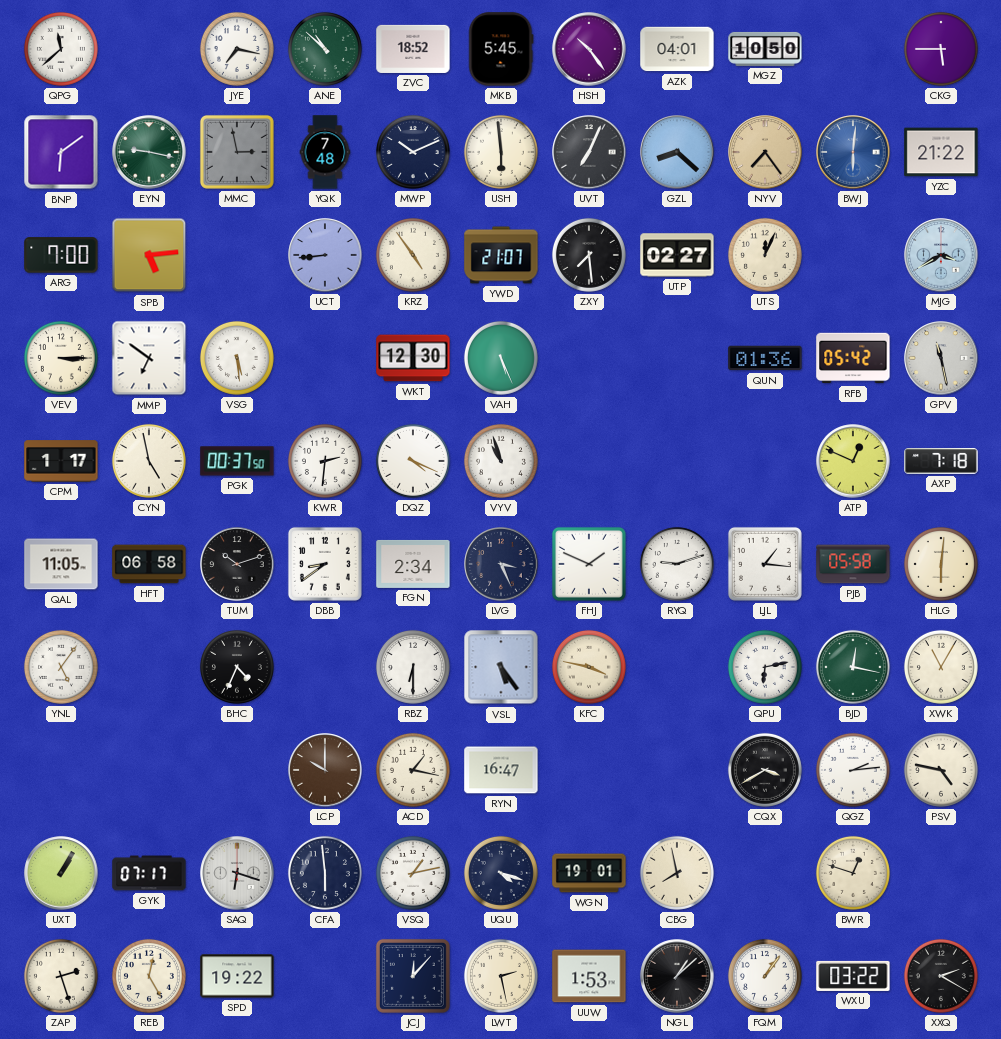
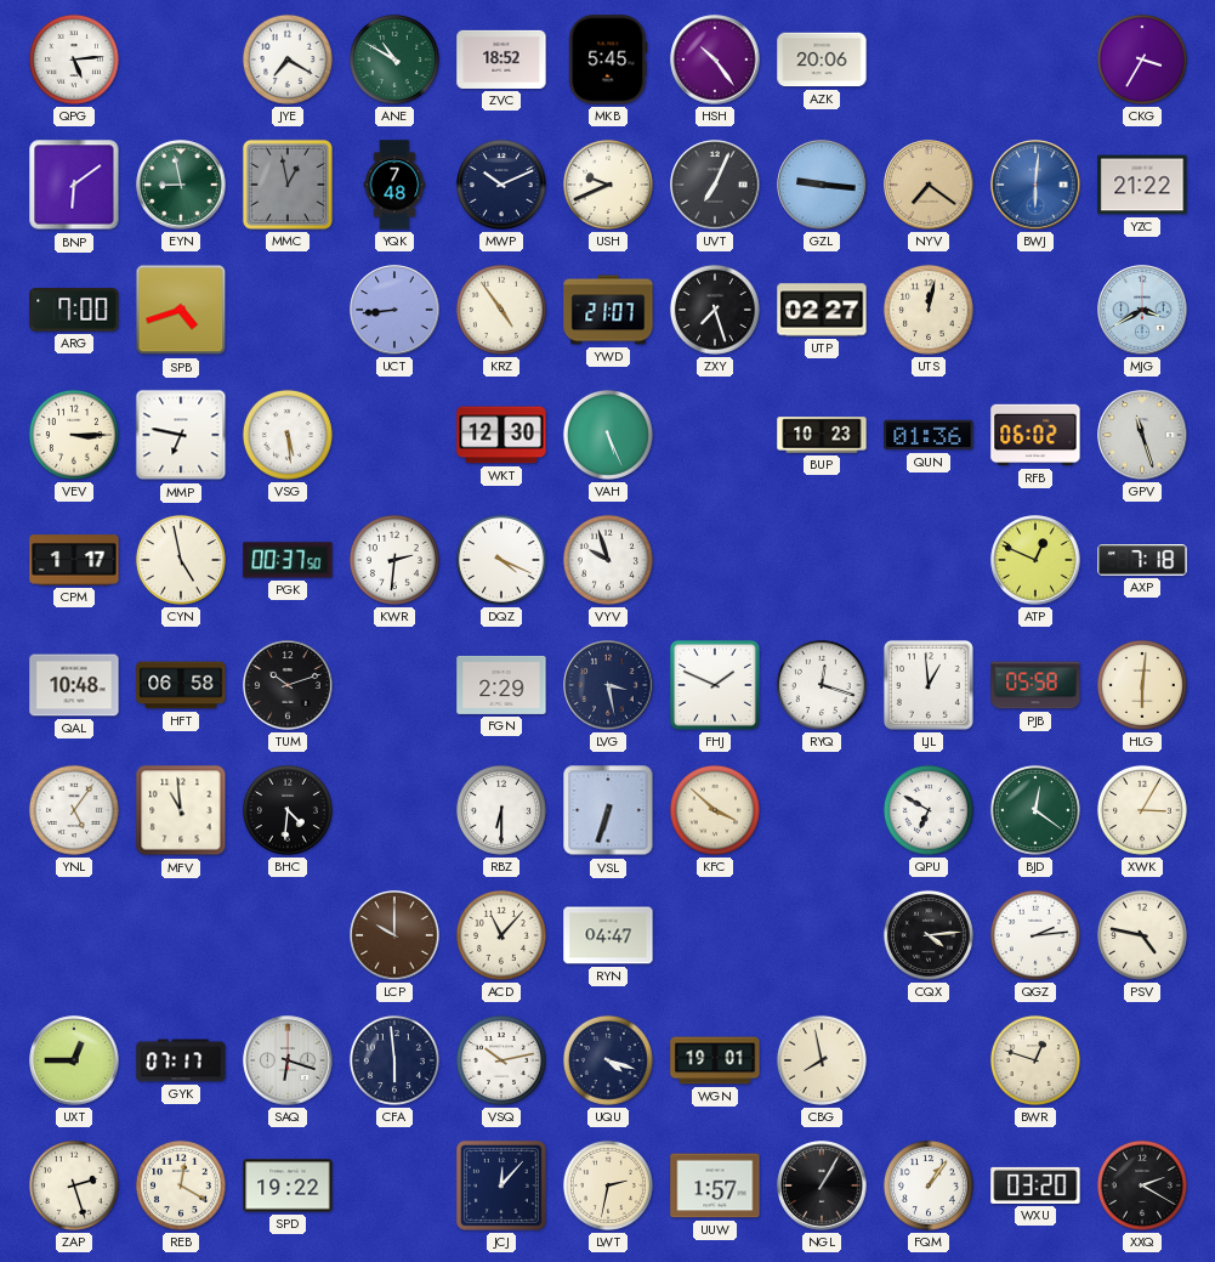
QPG: 11:38 -> 5:14
JYE: 7:17 -> 7:20
ANE: 10:52 -> 10:50
AZK: 04:01 -> 20:06
MGZ: 10:50 -> none
CKG: 5:45 -> 3:35
EYN: 9:17 -> 8:58
MMC: 2:58 -> 12:58
USH: 5:59 -> 9:41
GZL: 8:22 -> 9:16
NYV: 7:24 -> 7:21
SPB: 5:14 -> 4:42
ZXY: 7:29 -> 7:27
UTS: 12:04 -> 12:02
MMP: 6:51 -> 6:47
BUP: none -> 10:23
RFB: 05:42 -> 06:02
GPV: 11:28 -> 11:27
VYV: 10:57 -> 9:57
QAL: 11:05 -> 10:48
DBB: 8:39 -> none
FGN: 2:34 -> 2:29
LVG: 3:26 -> 3:28
RYQ: 9:12 -> 12:18
LJL: 1:16 -> 12:59
MFV: none -> 10:59
BHC: 4:34 -> 4:31
VSL: 5:24 -> 6:33
KFC: 3:47 -> 3:52
QPU: 6:13 -> 6:50
BJD: 12:17 -> 12:21
XWK: 11:05 -> 3:05
ACD: 1:17 -> 11:07
RYN: 16:47 -> 04:47
CQX: 3:40 -> 4:14
UXT: 1:05 -> 12:45
VSQ: 1:13 -> 10:13
REB: 12:25 -> 12:20
LWT: 2:28 -> 2:32
UUW: 1:53 -> 1:57
NGL: 1:08 -> 1:05
WXU: 03:22 -> 03:20
